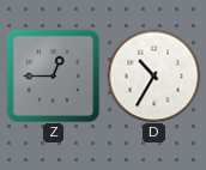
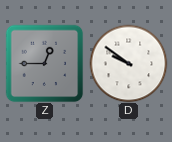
D: 10:35 -> 9:51
